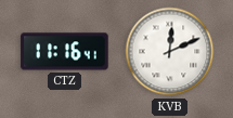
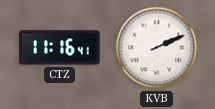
KVB: 12:11 -> 2:11
